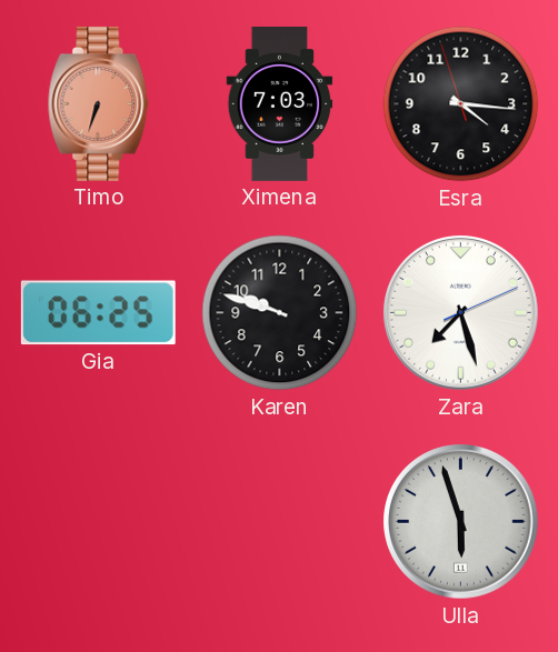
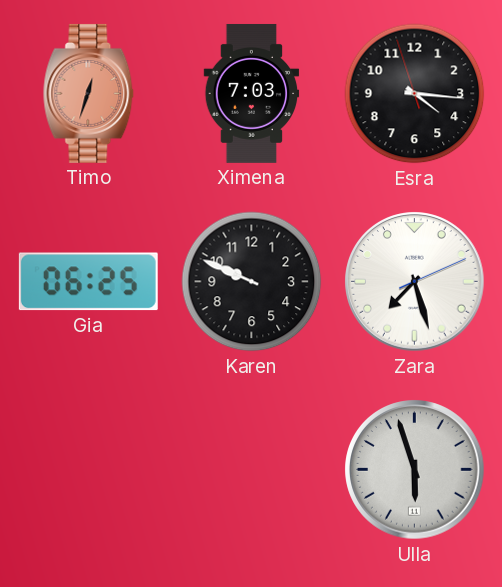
Timo: 6:33 -> 12:33
Karen: 9:48 -> 9:49
